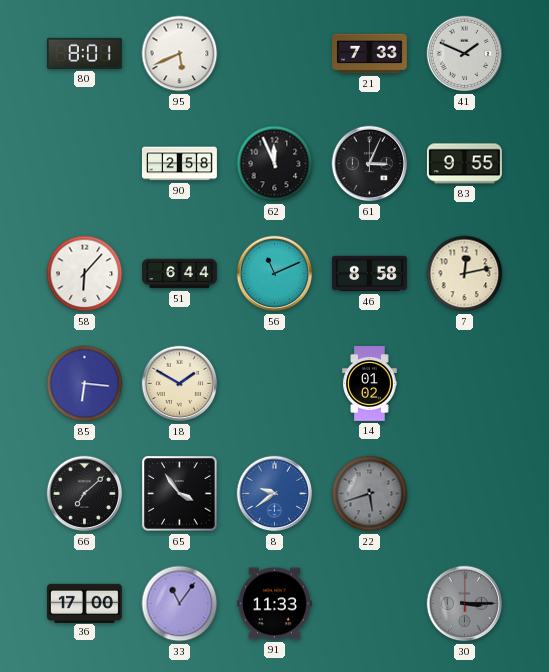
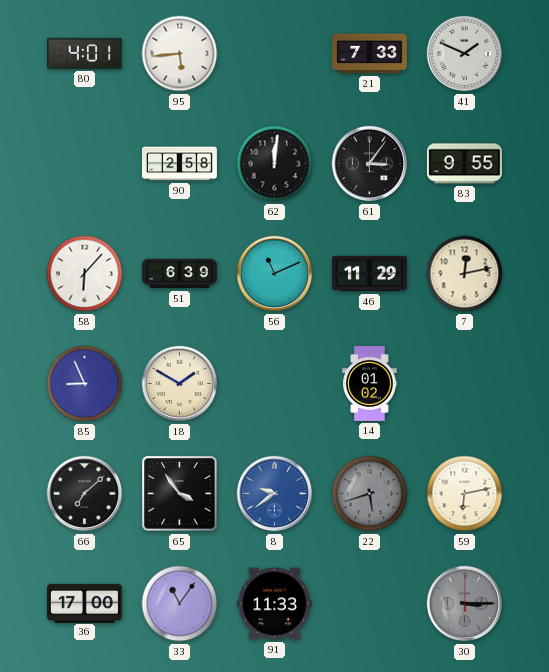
80: 8:01 -> 4:01
95: 5:41 -> 5:44
62: 11:56 -> 12:01
61: 3:04 -> 3:06
51: 6:44 -> 6:39
46: 8:58 -> 11:29
85: 6:16 -> 8:56
59: none -> 6:13
